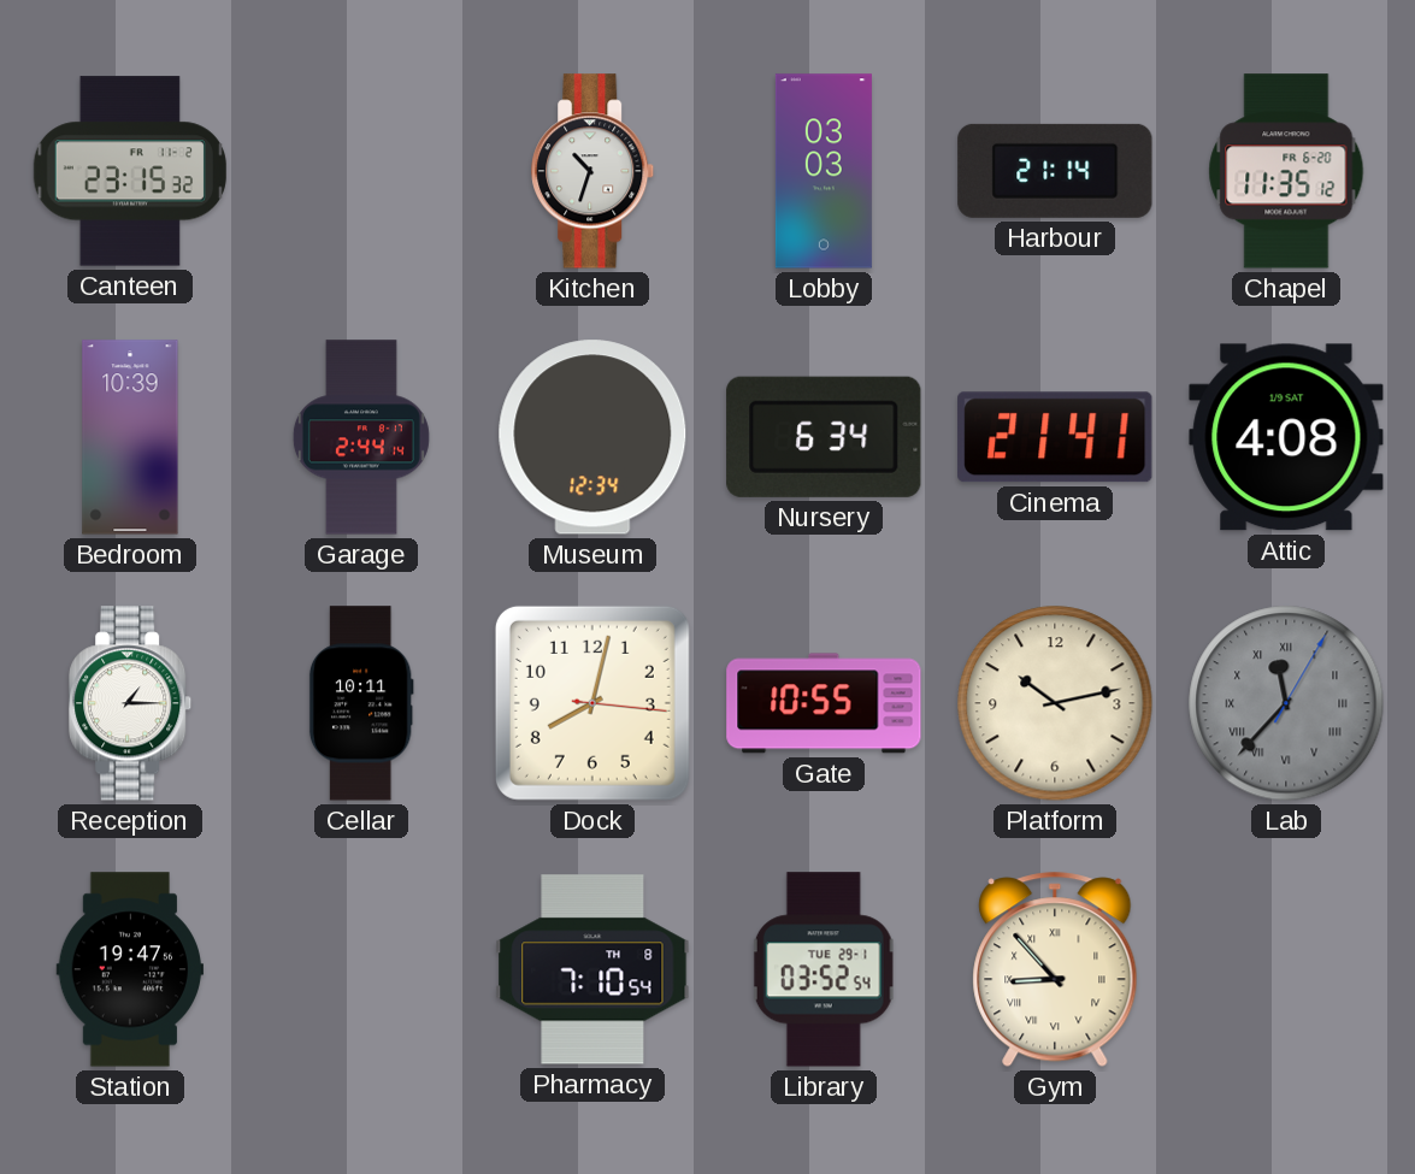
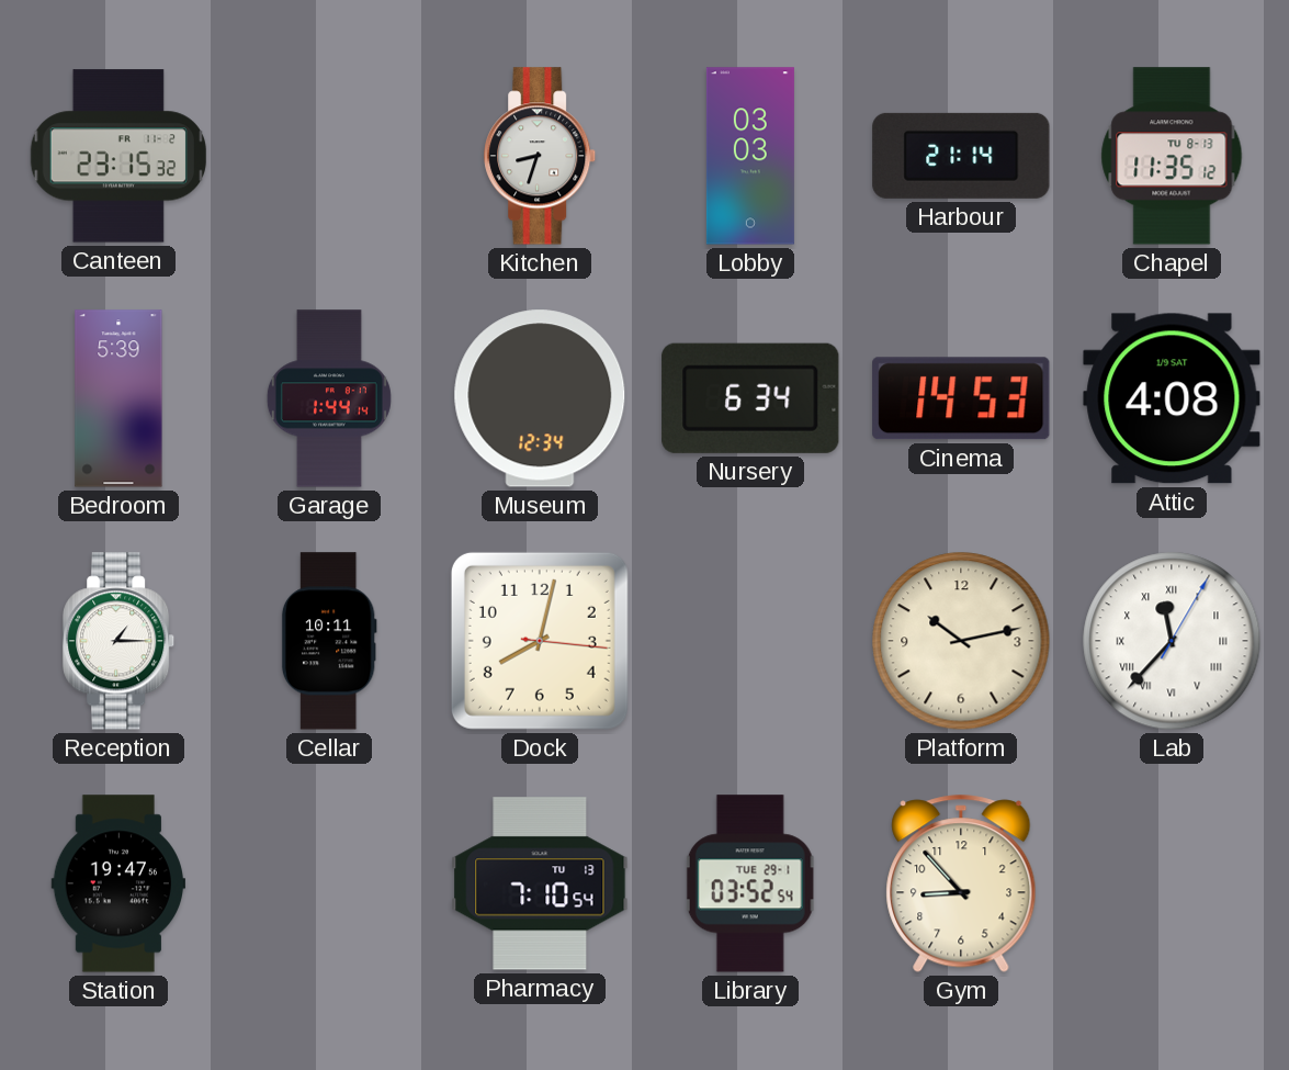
Kitchen: 10:33 -> 8:33
Chapel date: FR 6-20 -> TU 8-13
Bedroom: 10:39 -> 5:39
Garage: 2:44 -> 1:44
Cinema: 21:41 -> 14:53
Gate: 10:55 -> none
Lab dial: grey -> white
Pharmacy date: TH 8 -> TU 13
Gym numerals: Roman -> Arabic
